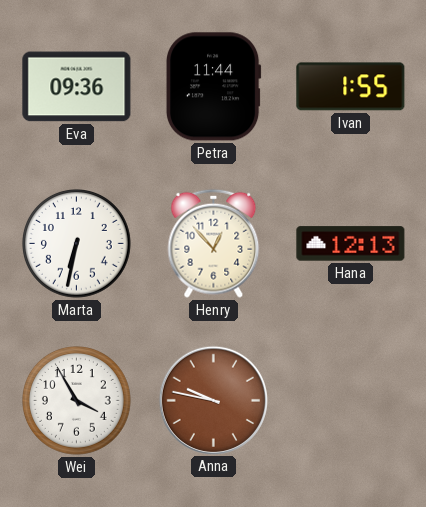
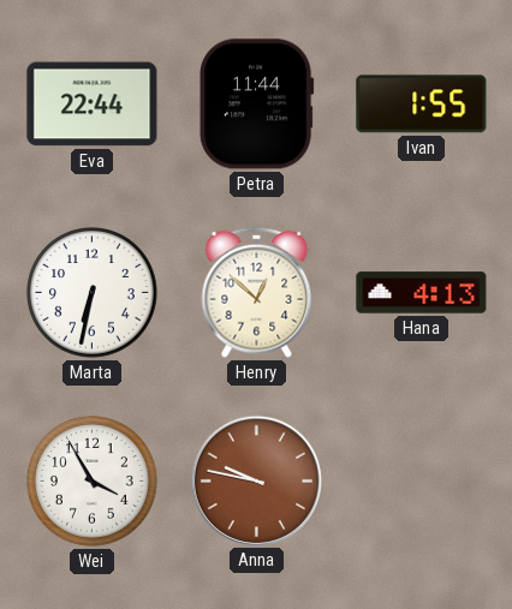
Eva: 09:36 -> 22:44
Henry: 12:53 -> 12:52
Hana: 12:13 -> 4:13
